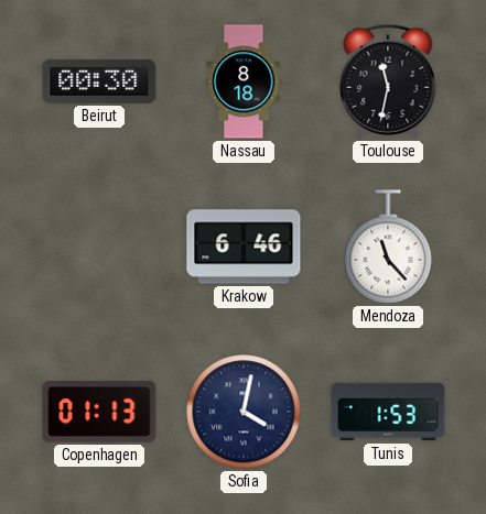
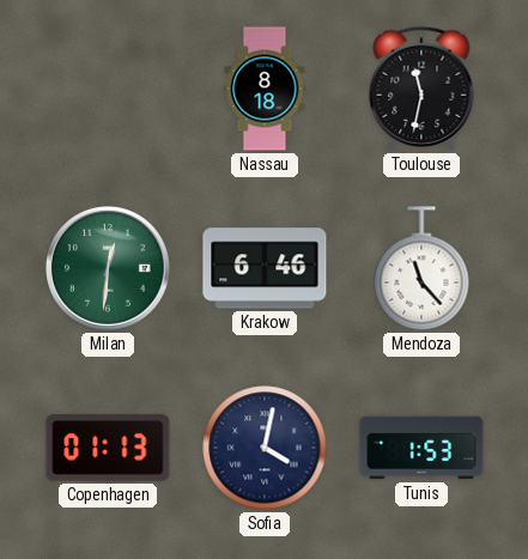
Beirut: 00:30 -> none
Milan: none -> 12:31
